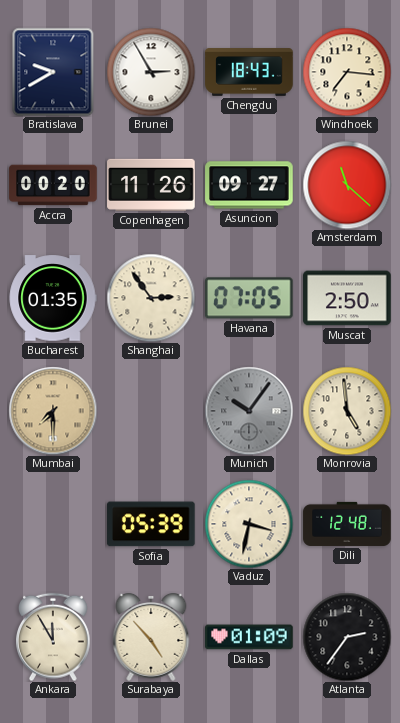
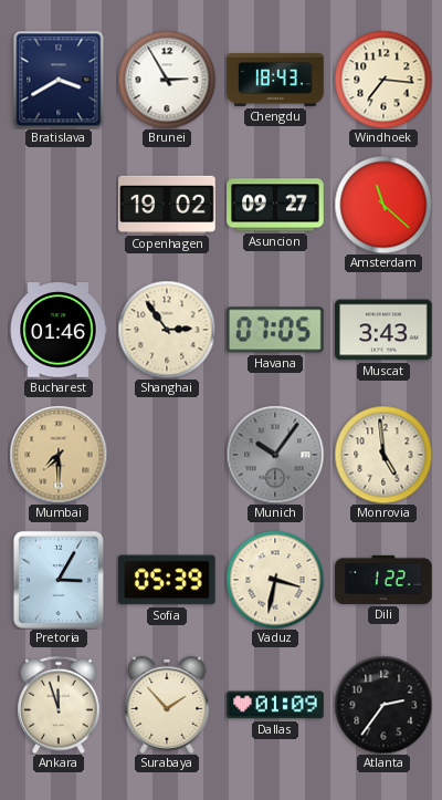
Bratislava: 9:40 -> 3:40
Accra: 00:20 -> none
Copenhagen: 11:26 -> 19:02
Bucharest: 01:35 -> 01:46
Muscat: 2:50 -> 3:43
Pretoria: none -> 3:05
Dili: 12:48 -> 1:22
Ankara: 11:55 -> 11:57
Surabaya: 4:53 -> 1:53
